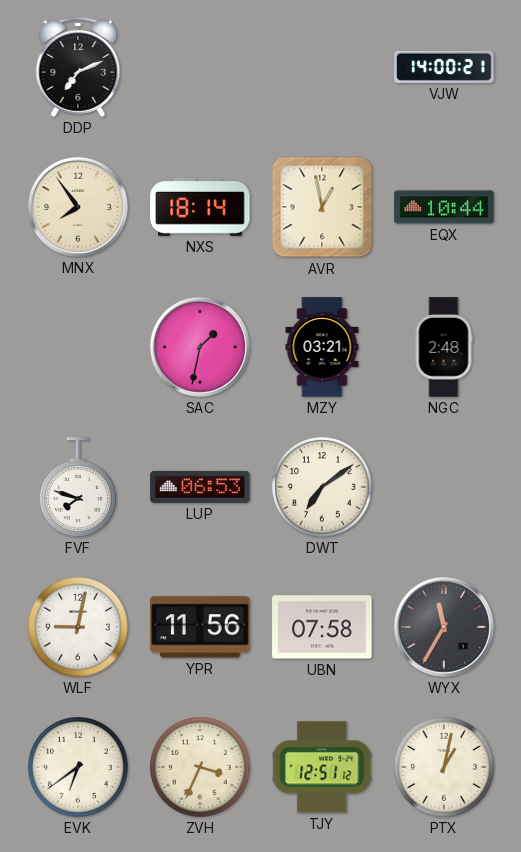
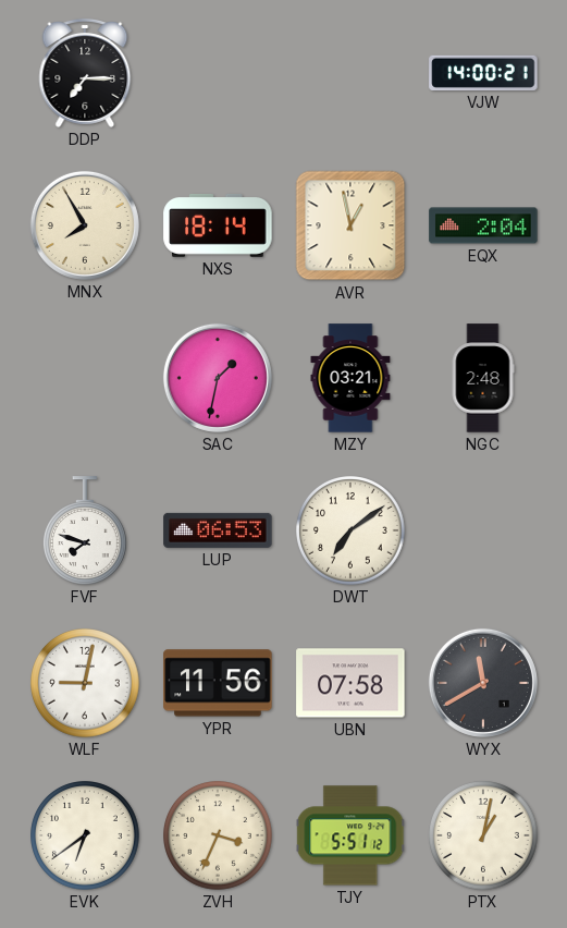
DDP: 7:11 -> 7:15
MNX: 7:54 -> 7:55
EQX: 10:44 -> 2:04
WYX: 11:35 -> 11:40
TJY: 12:51 -> 5:51
